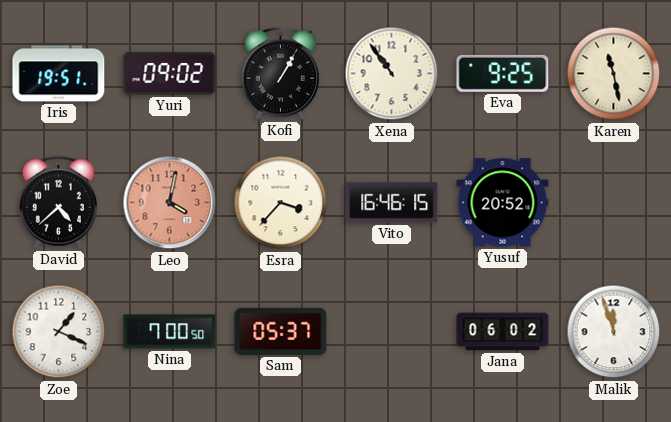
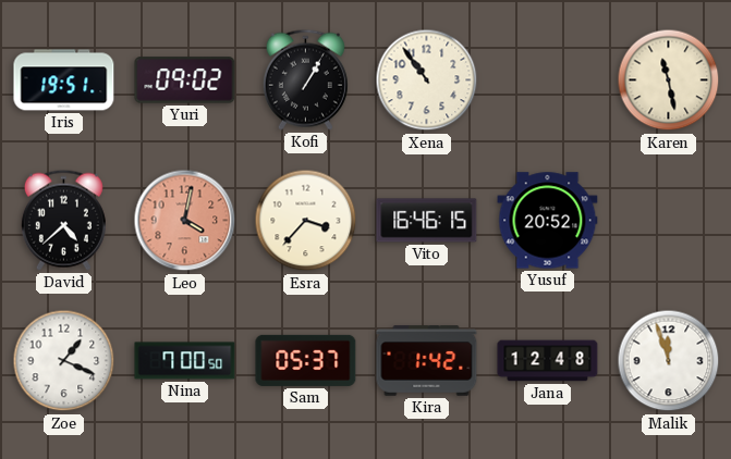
Eva: 9:25 -> none
Kira: none -> 1:42
Jana: 06:02 -> 12:48
